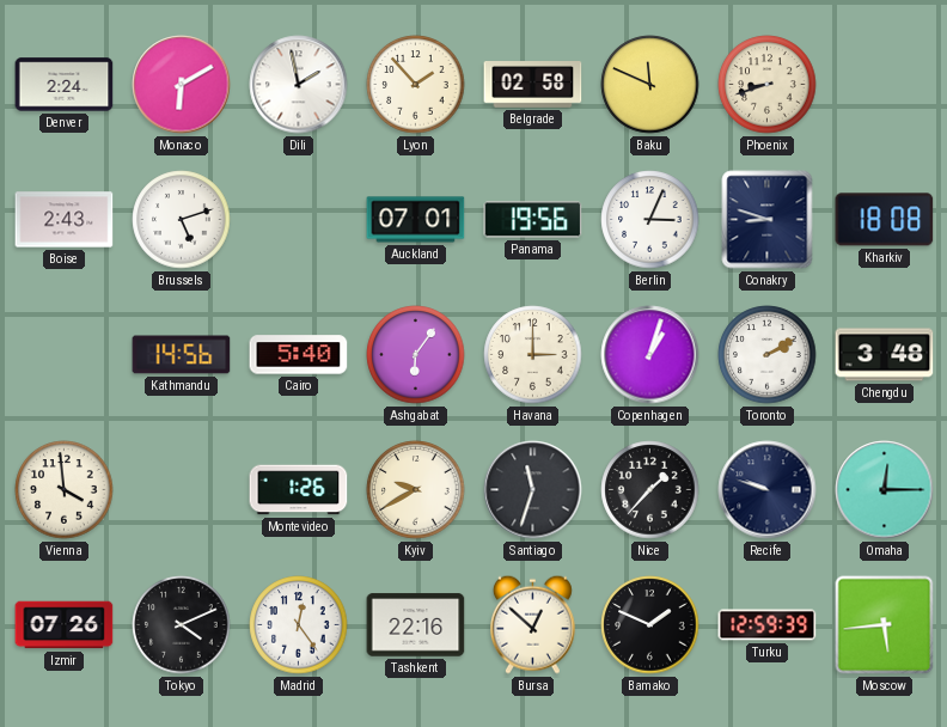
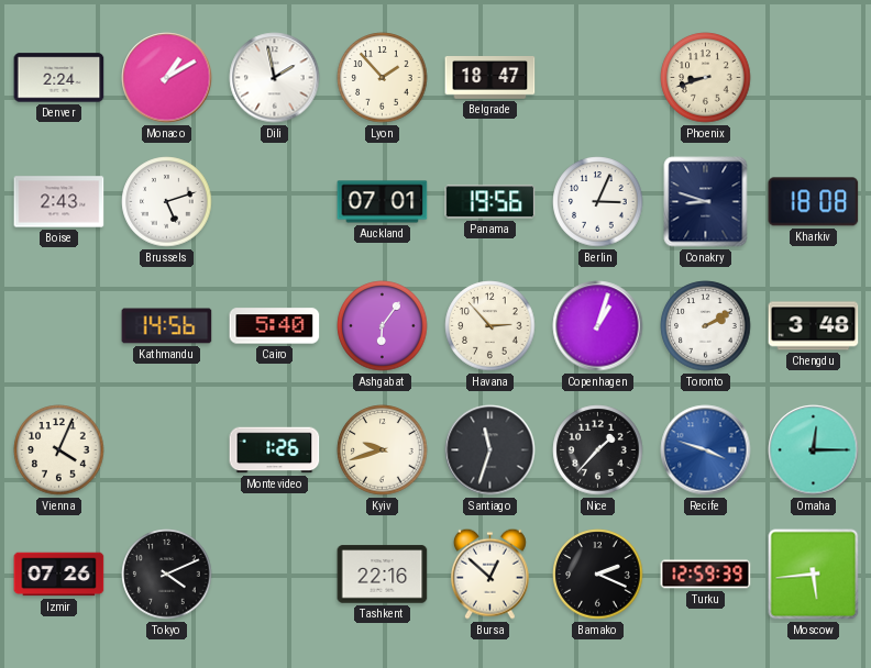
Monaco: 6:10 -> 1:10
Belgrade: 02:58 -> 18:47
Baku: 11:49 -> none
Havana: 3:00 -> 2:53
Vienna: 3:59 -> 4:04
Kyiv: 9:40 -> 9:42
Recife: 9:48 -> 3:48
Recife dial: navy -> blue
Madrid: 12:24 -> none
Bamako: 1:49 -> 2:19
